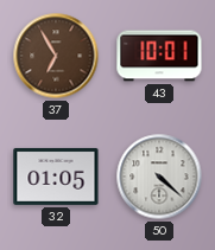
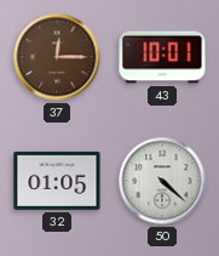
37: 6:55 -> 12:15
